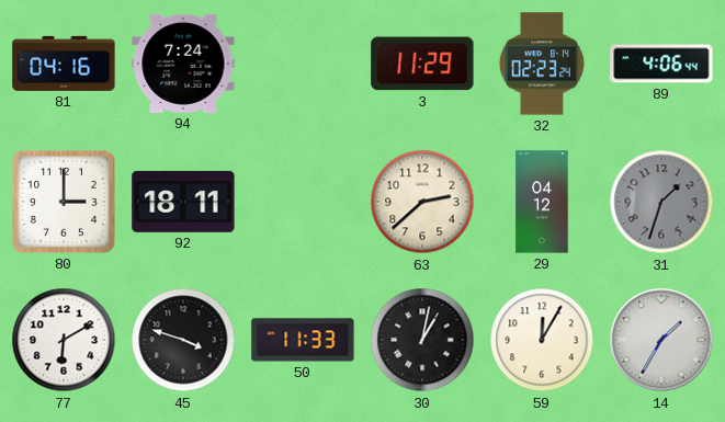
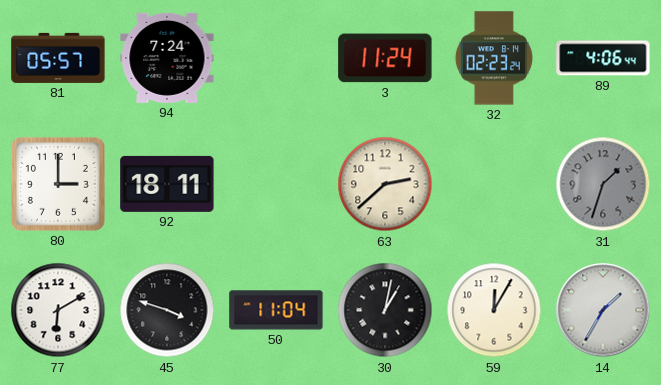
81: 04:16 -> 05:57
3: 11:29 -> 11:24
29: 04:12 -> none
50: 11:33 -> 11:04
